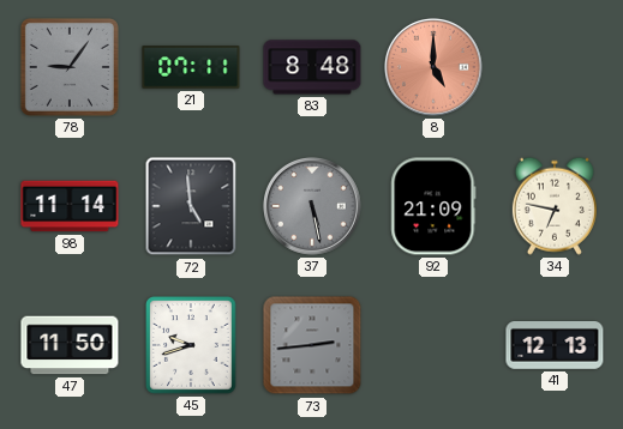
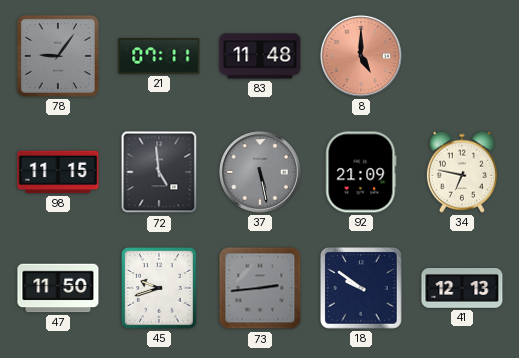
83: 8:48 -> 11:48
98: 11:14 -> 11:15
18: none -> 9:51
